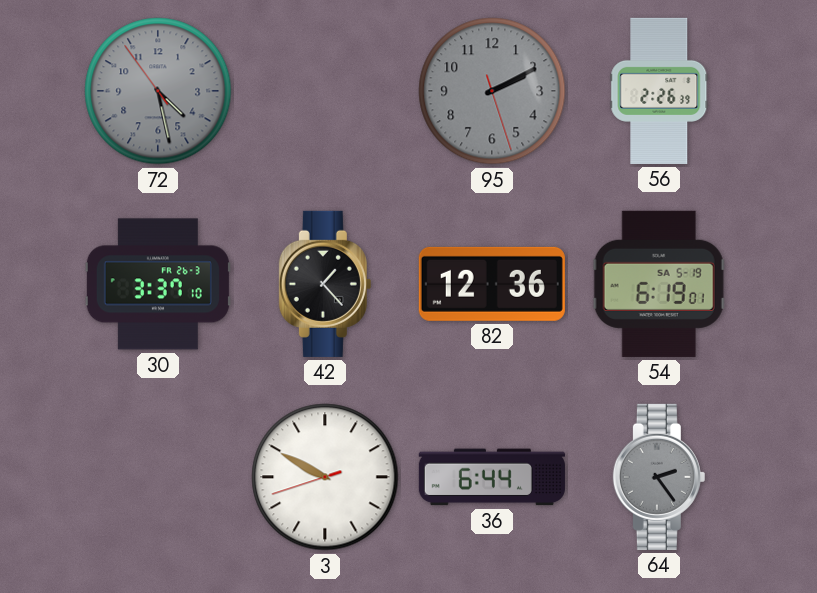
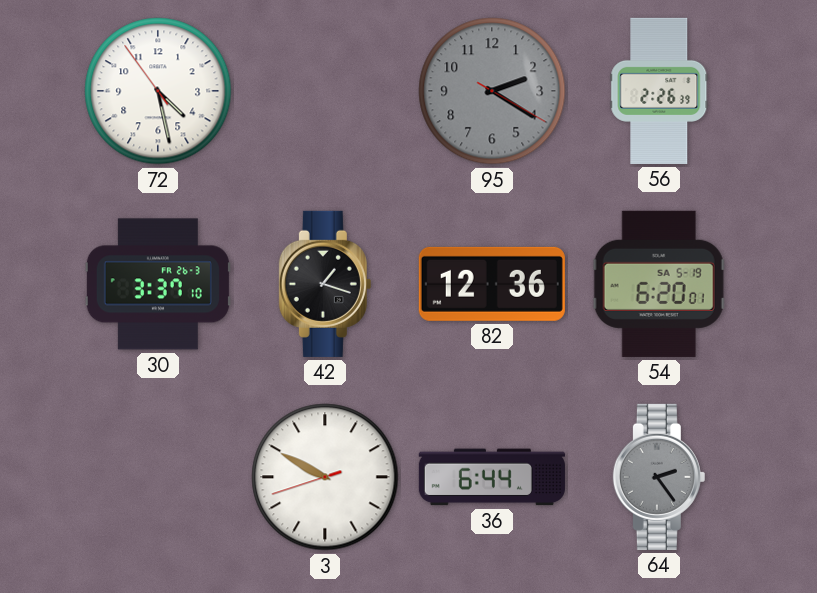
72 dial: grey -> white
95: 2:10 -> 2:20
42: 1:23 -> 1:18
54: 6:19 -> 6:20
